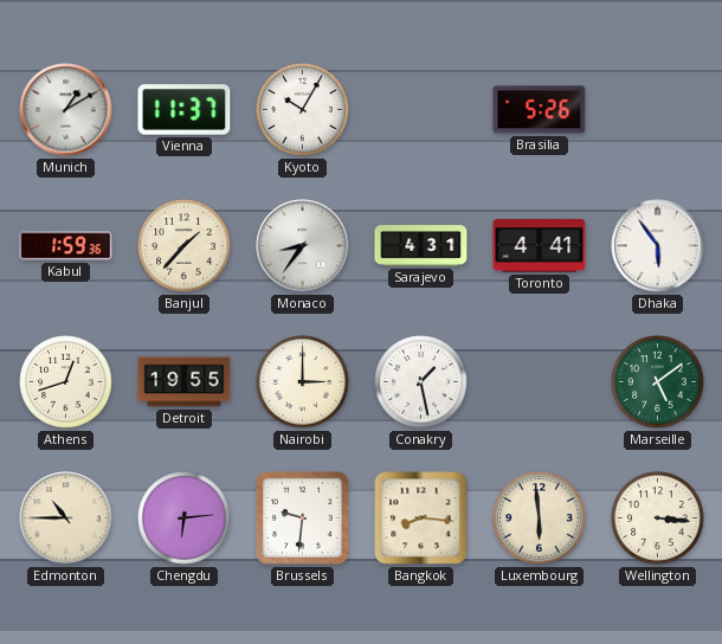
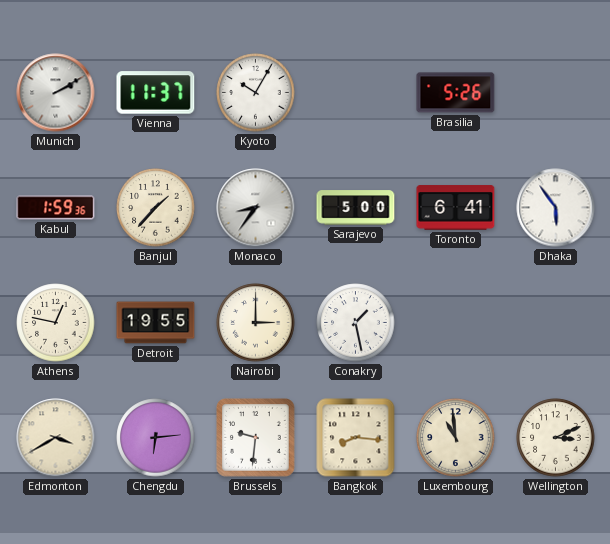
Munich: 1:10 -> 2:10
Sarajevo: 4:31 -> 5:00
Toronto: 4:41 -> 6:41
Athens: 12:42 -> 12:47
Marseille: 5:09 -> none
Edmonton: 10:45 -> 3:40
Luxembourg: 5:59 -> 10:59
Wellington: 3:16 -> 3:11
